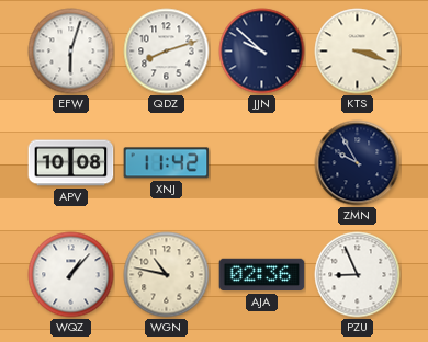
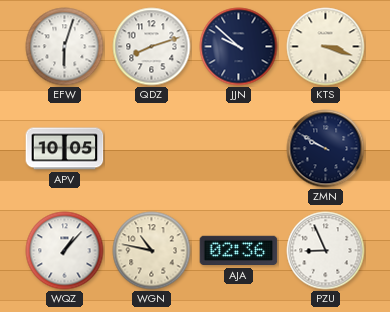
APV: 10:08 -> 10:05
XNJ: 11:42 -> none
ZMN: 9:55 -> 9:50
